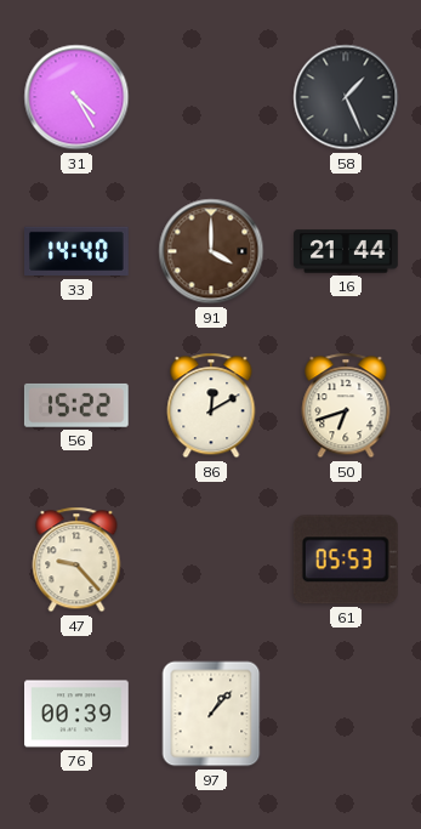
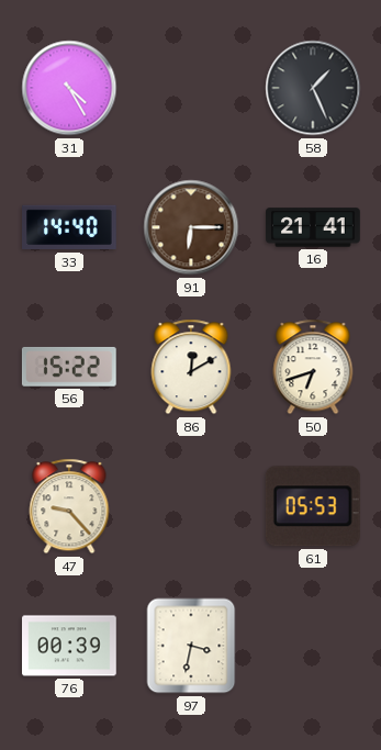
91: 4:00 -> 6:15
16: 21:44 -> 21:41
97: 1:07 -> 3:32
